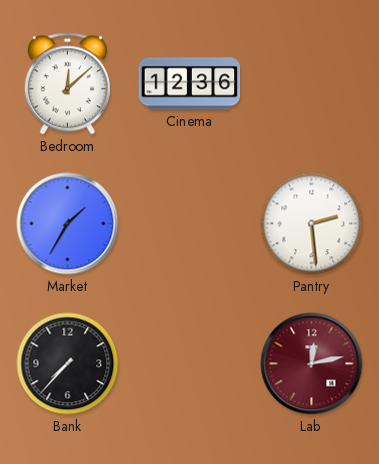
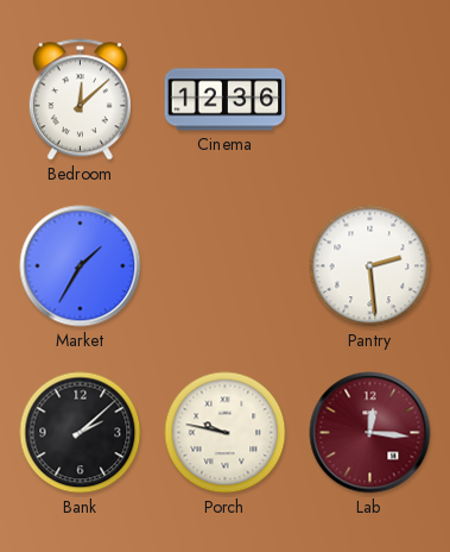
Bank: 7:37 -> 2:08
Porch: none -> 9:47
Lab: 12:13 -> 12:16
